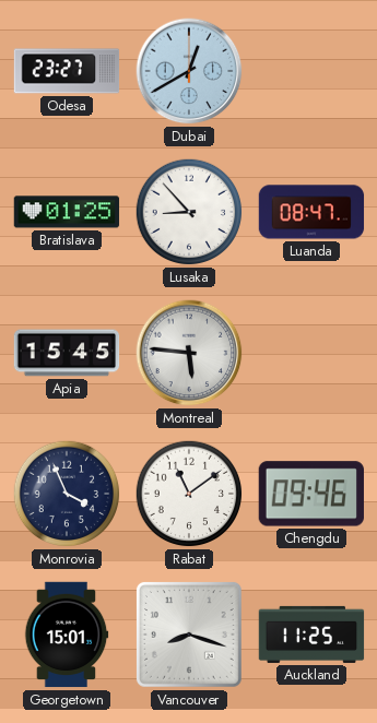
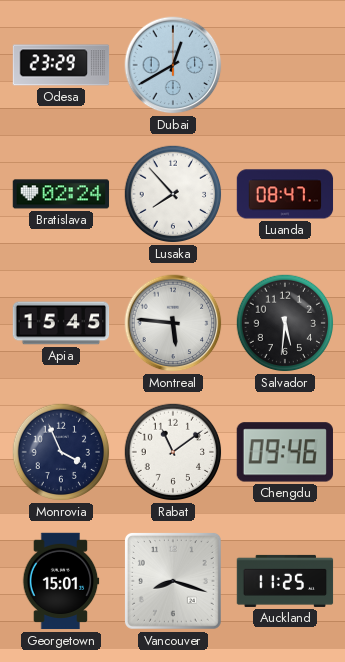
Odesa: 23:27 -> 23:29
Bratislava: 01:25 -> 02:24
Lusaka: 8:53 -> 7:53
Salvador: none -> 5:31
